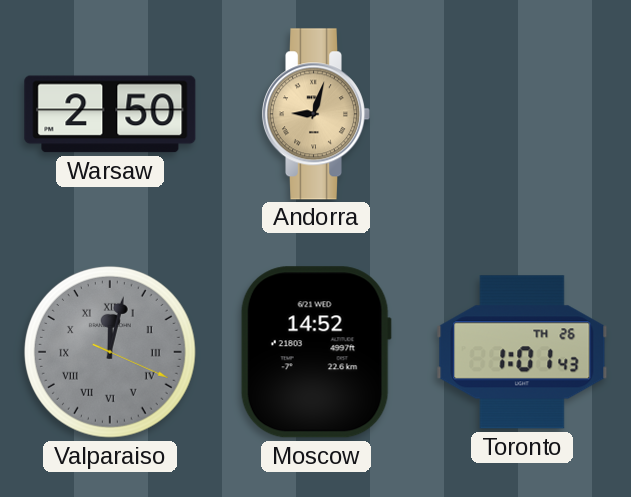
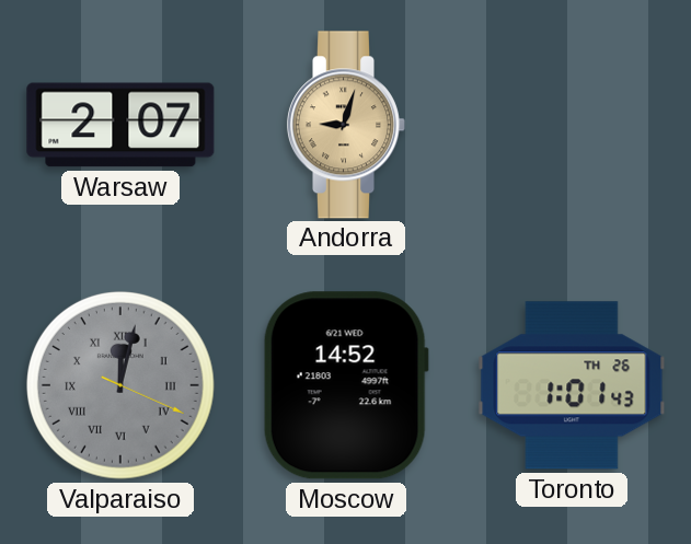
Warsaw: 2:50 -> 2:07
